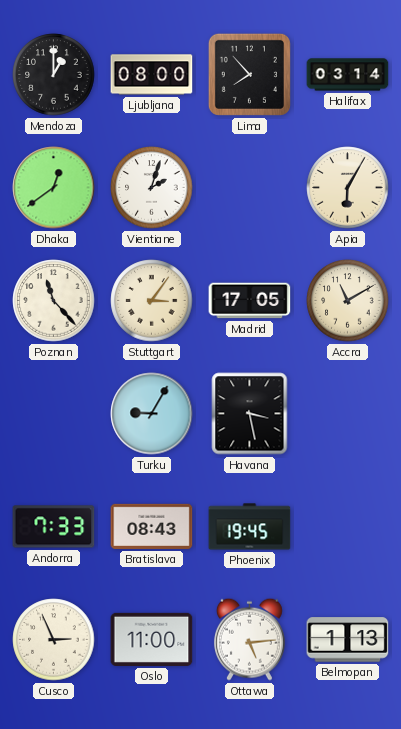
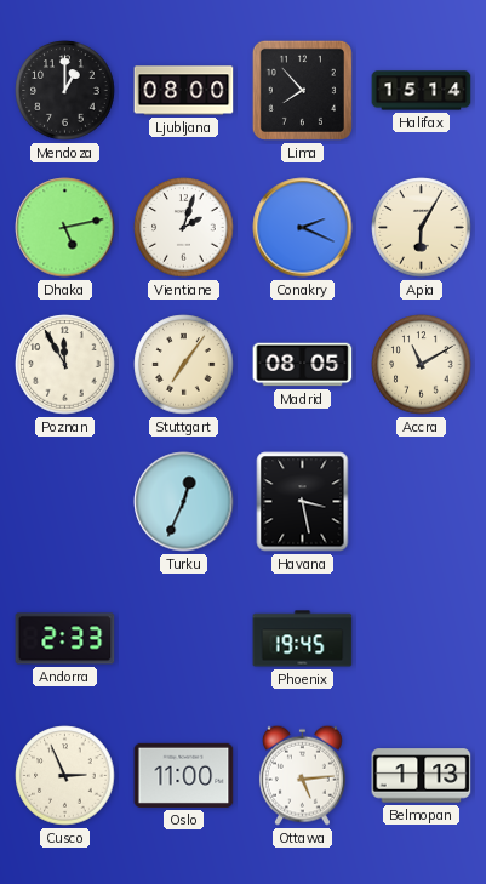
Halifax: 03:14 -> 15:14
Dhaka: 12:39 -> 5:13
Conakry: none -> 2:19
Poznan: 11:23 -> 11:55
Stuttgart: 3:06 -> 7:06
Madrid: 17:05 -> 08:05
Turku: 9:05 -> 12:34
Andorra: 7:33 -> 2:33
Bratislava: 08:43 -> none
